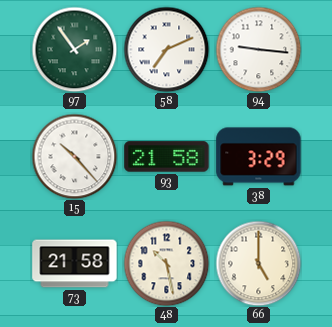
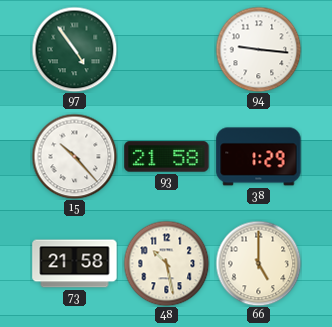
97: 1:54 -> 4:54
58: 7:11 -> none
38: 3:29 -> 1:29
